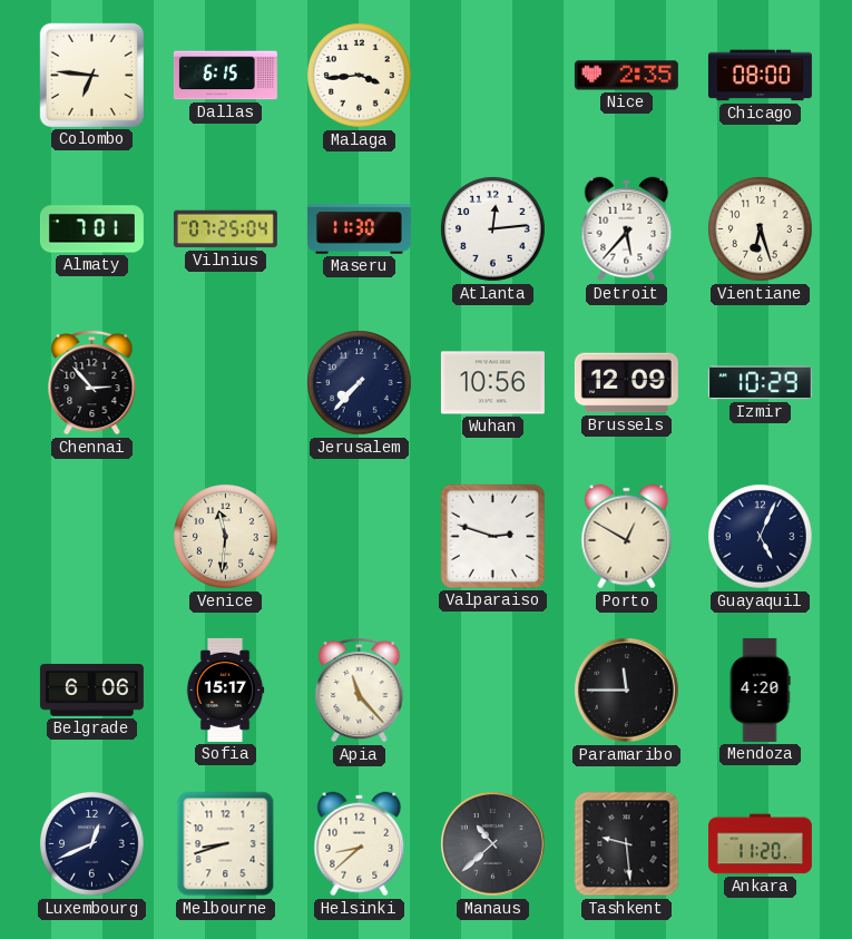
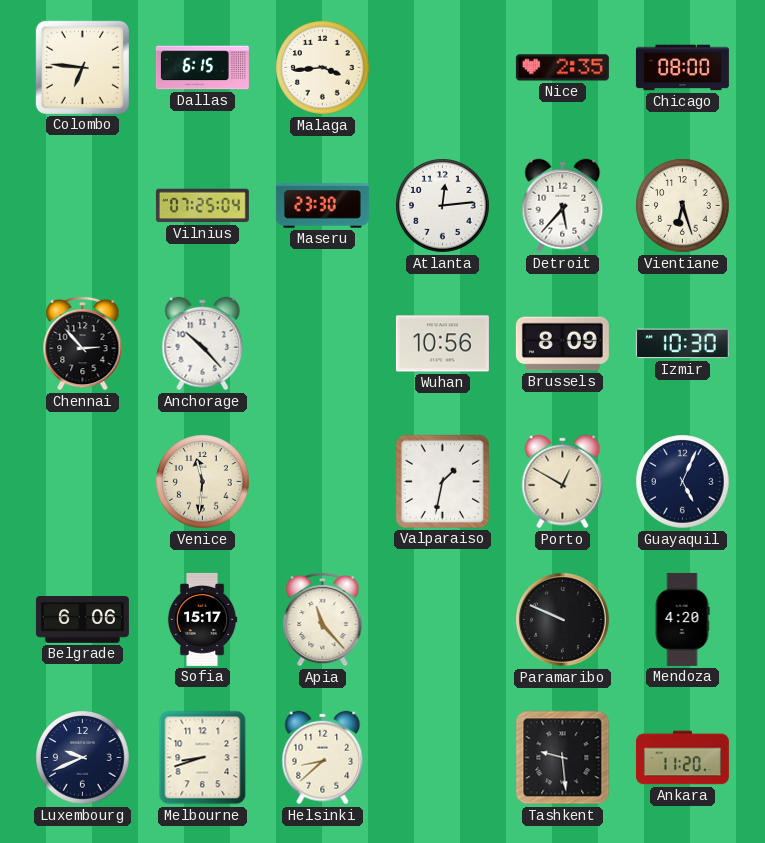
Almaty: 7:01 -> none
Maseru: 11:30 -> 23:30
Anchorage: none -> 10:23
Jerusalem: 7:37 -> none
Brussels: 12:09 -> 8:09
Izmir: 10:29 -> 10:30
Valparaiso: 2:48 -> 1:32
Paramaribo: 11:45 -> 9:49
Luxembourg: 12:41 -> 9:41
Manaus: 10:38 -> none
